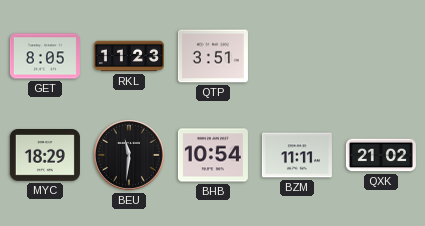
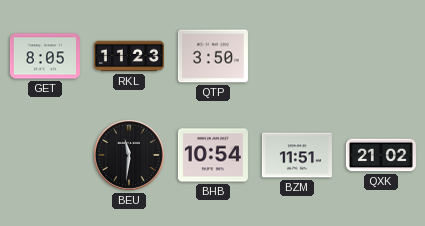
QTP: 3:51 -> 3:50
MYC: 18:29 -> none
BZM: 11:11 -> 11:51
